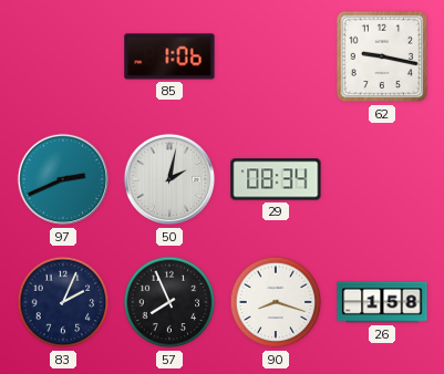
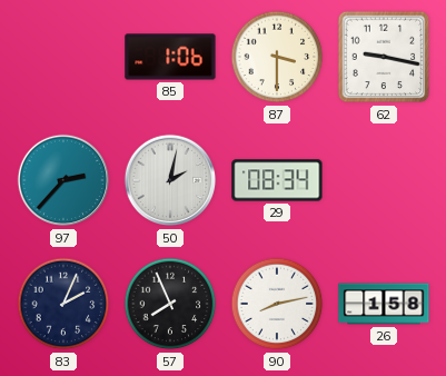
87: none -> 3:30
97: 2:41 -> 2:37
90: 8:18 -> 8:13
